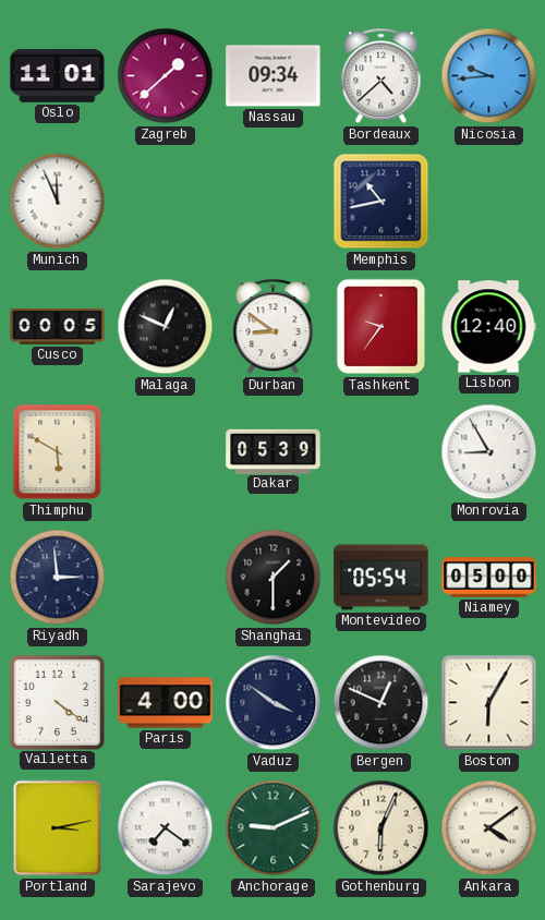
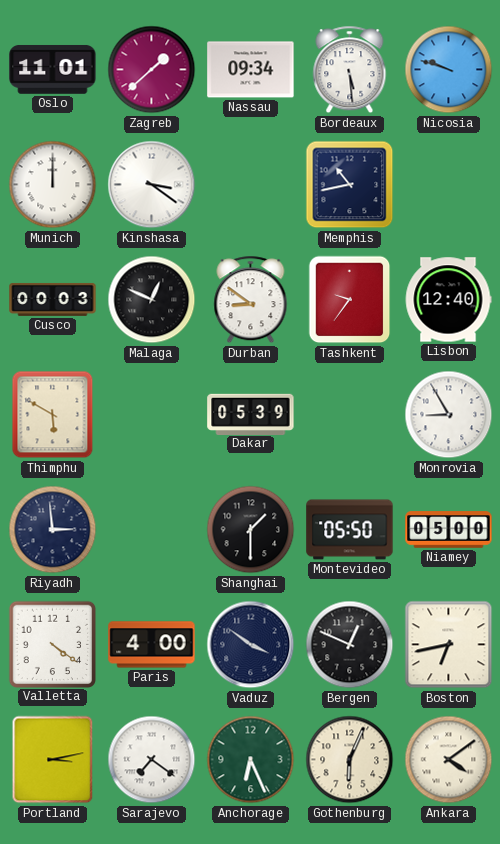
Bordeaux: 4:38 -> 5:29
Nicosia: 9:44 -> 9:48
Munich: 11:56 -> 12:00
Kinshasa: none -> 3:21
Cusco: 00:05 -> 00:03
Montevideo: 05:54 -> 05:50
Boston: 6:05 -> 6:43
Anchorage: 9:11 -> 6:26
